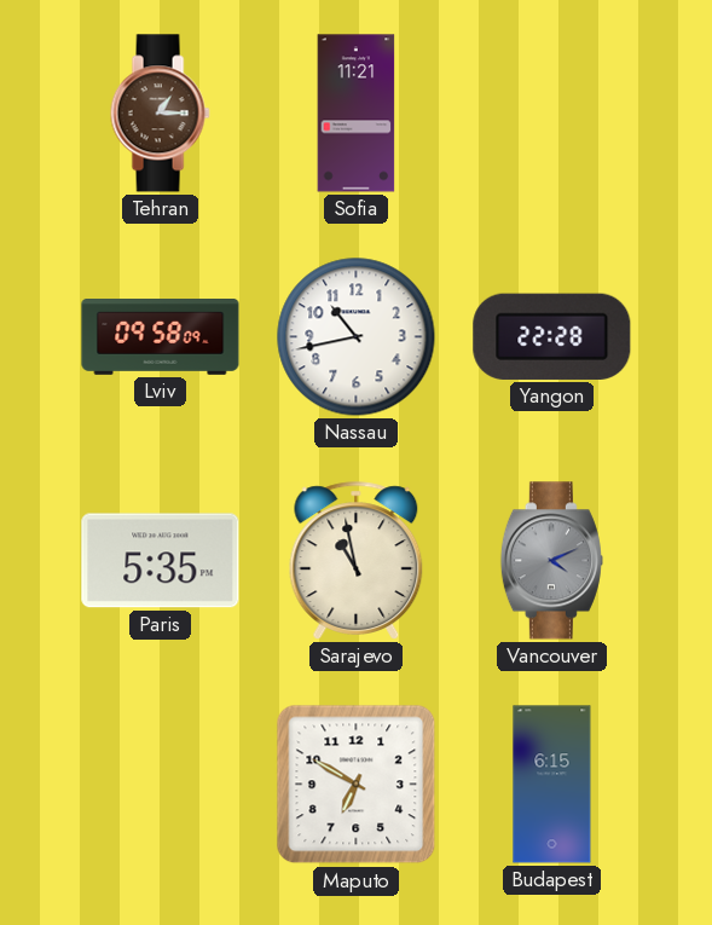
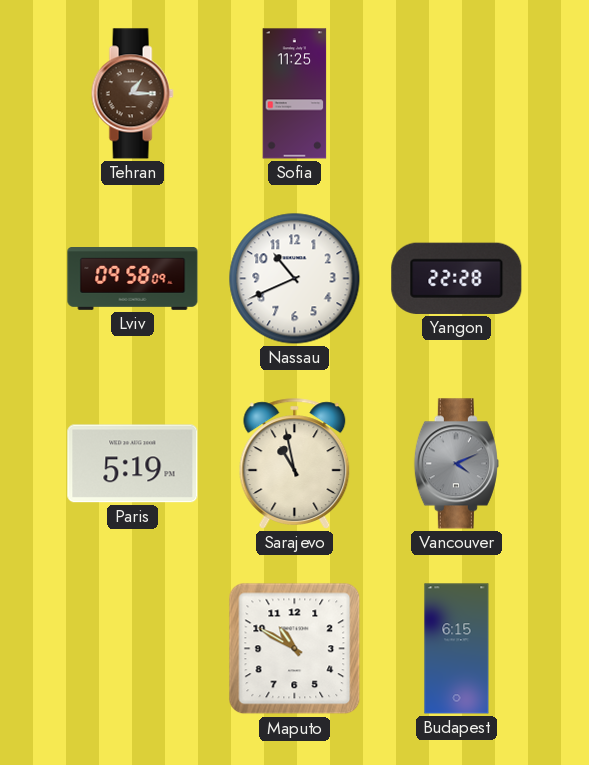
Sofia: 11:21 -> 11:25
Nassau: 10:43 -> 10:41
Paris: 5:35 -> 5:19
Maputo: 6:50 -> 10:50
